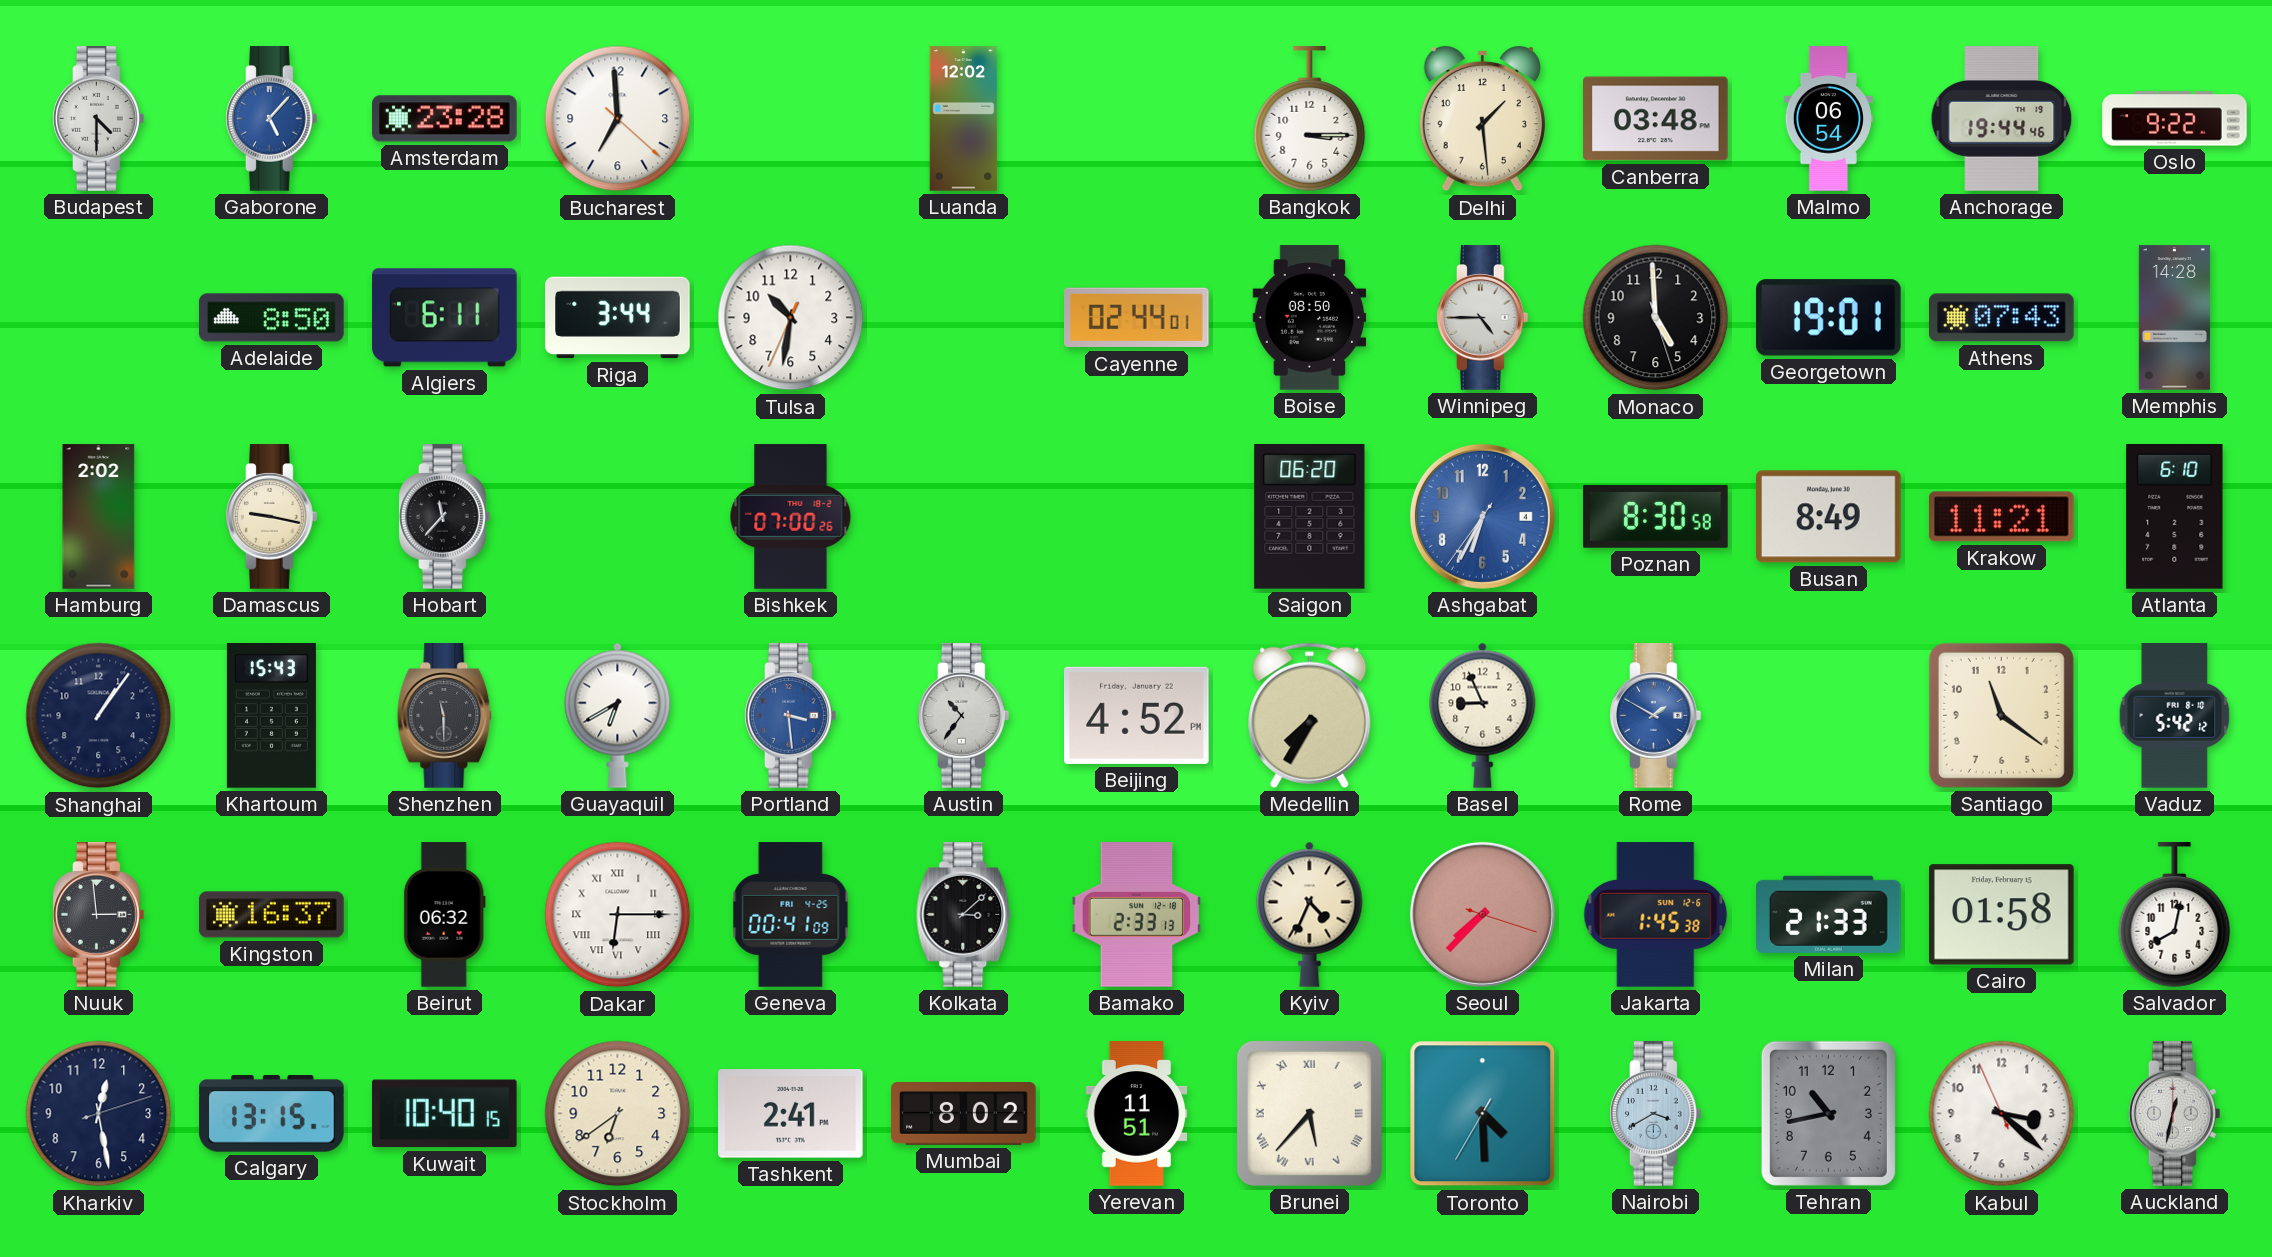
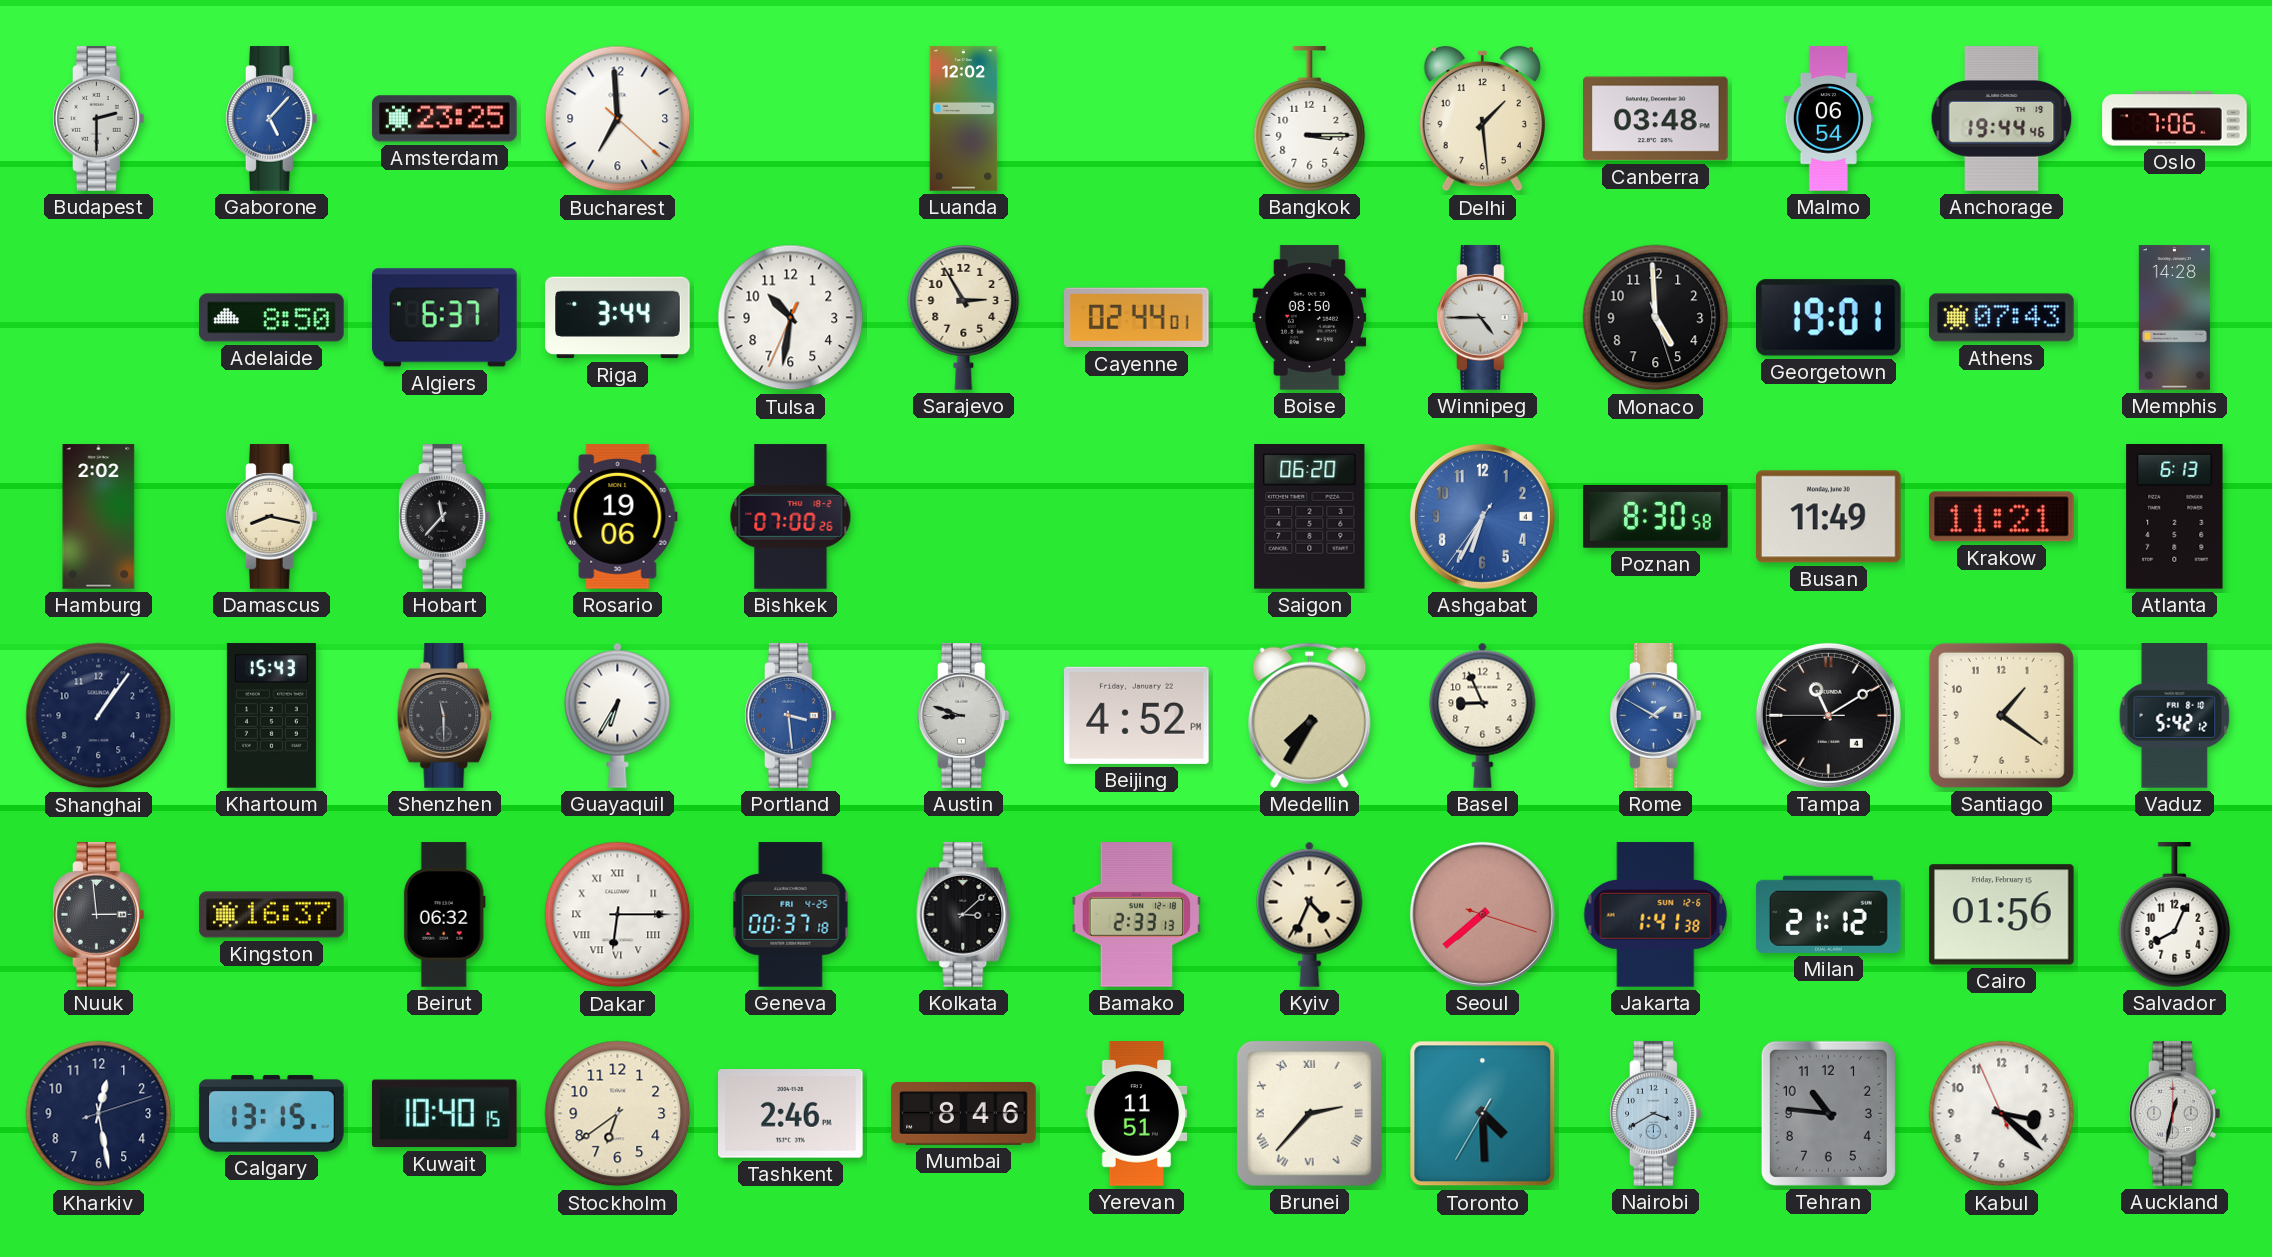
Budapest: 4:30 -> 2:30
Amsterdam: 23:28 -> 23:25
Oslo: 9:22 -> 7:06
Algiers: 6:11 -> 6:37
Sarajevo: none -> 2:55
Damascus: 9:17 -> 8:17
Rosario: none -> 19:06
Busan: 8:49 -> 11:49
Atlanta: 6:10 -> 6:13
Guayaquil: 6:40 -> 6:35
Austin: 10:36 -> 8:48
Tampa: none -> 11:09
Santiago: 11:21 -> 1:21
Geneva: 00:41 -> 00:37
Seoul: 7:37 -> 7:38
Jakarta: 1:45 -> 1:41
Milan: 21:33 -> 21:12
Cairo: 01:58 -> 01:56
Salvador: 8:02 -> 8:04
Tashkent: 2:41 -> 2:46
Mumbai: 8:02 -> 8:46
Brunei: 5:37 -> 2:37
Tehran: 10:43 -> 10:46
